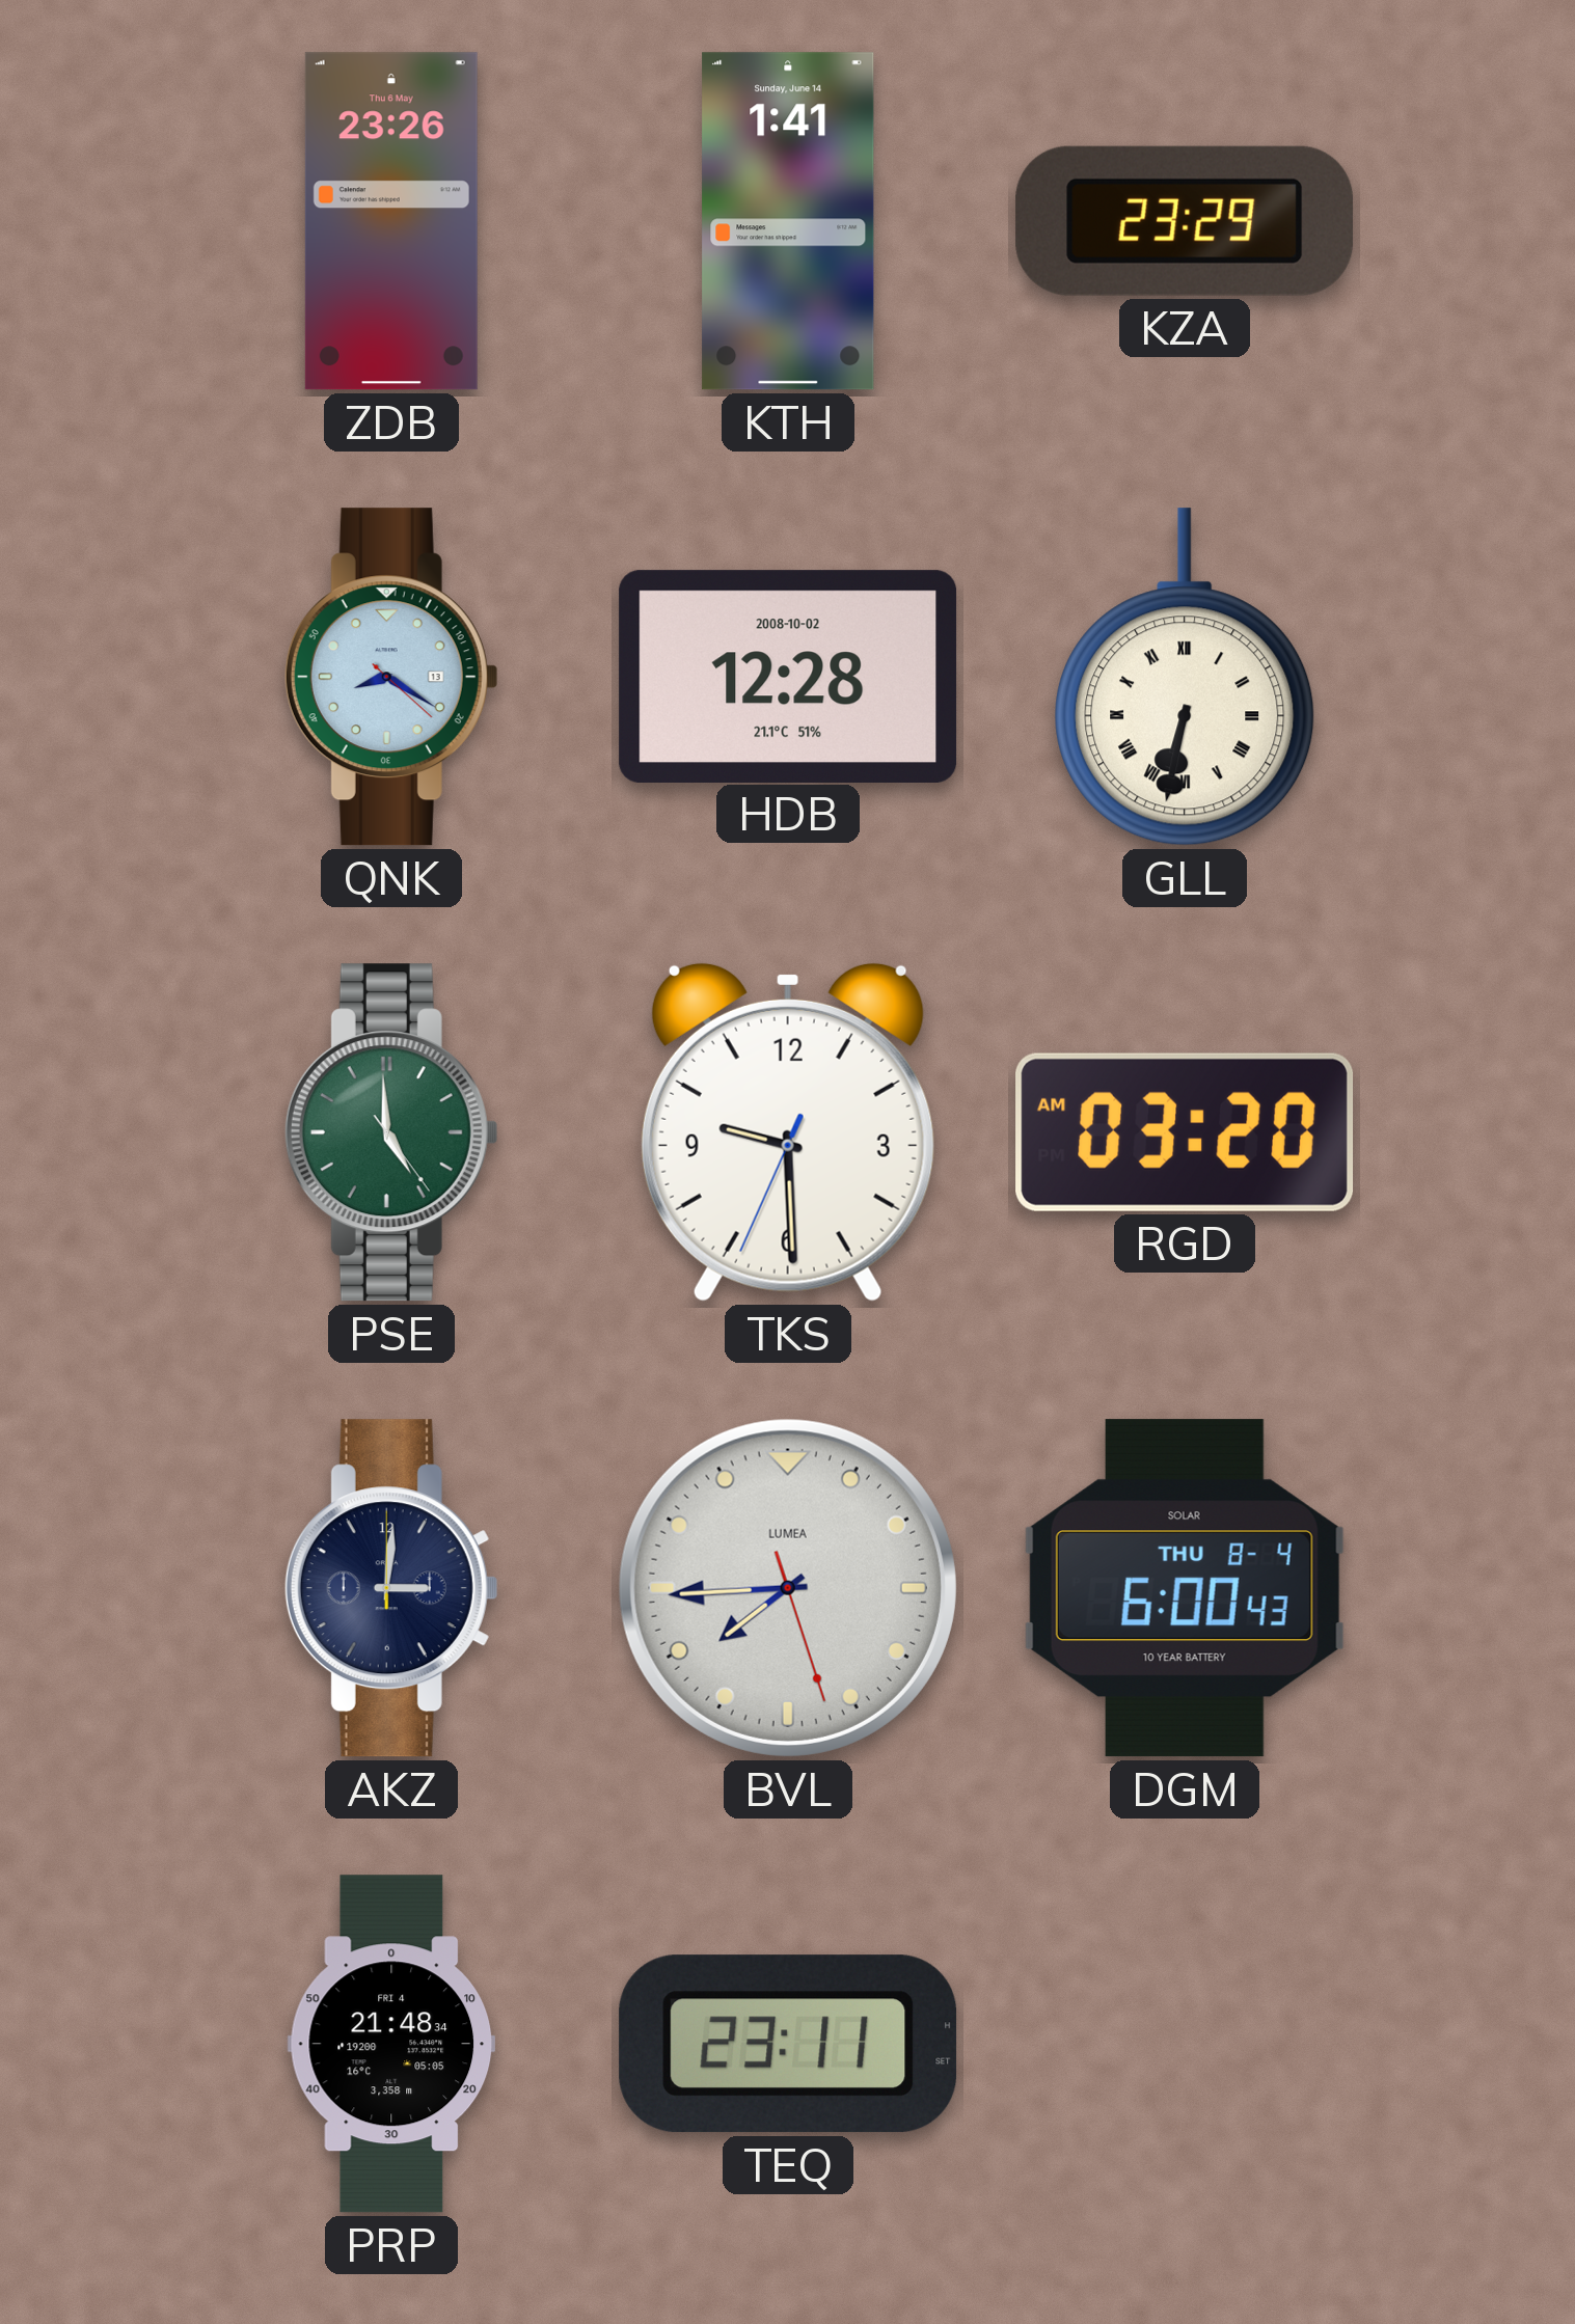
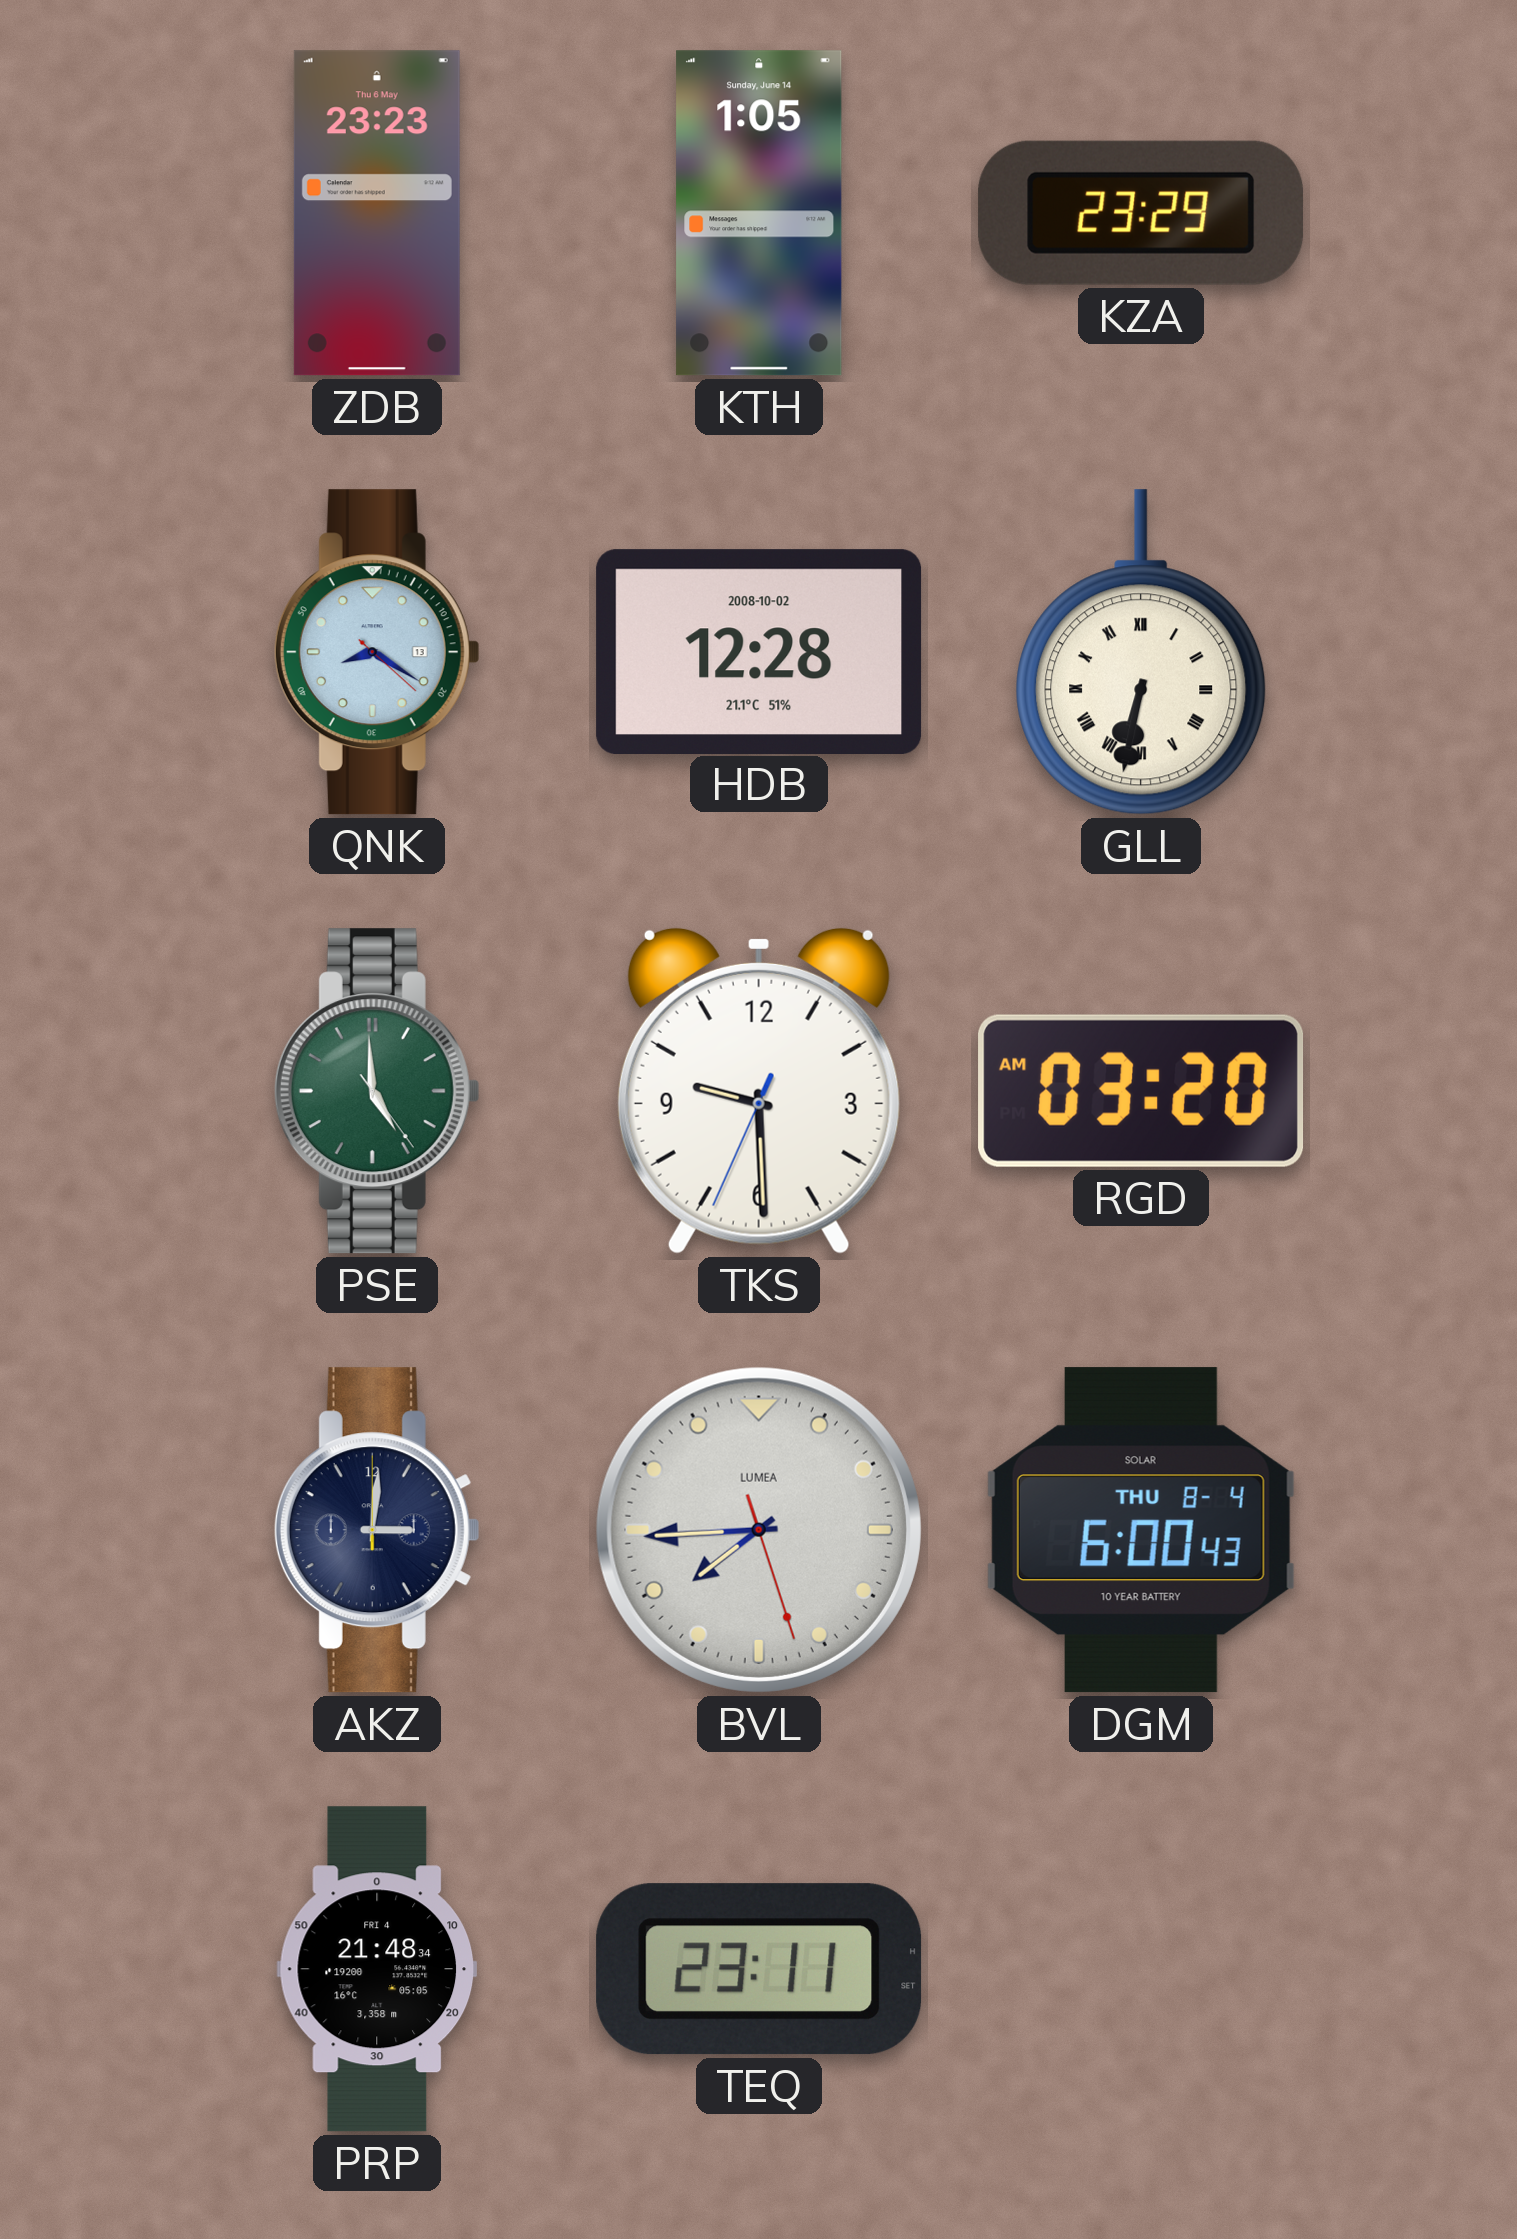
ZDB: 23:26 -> 23:23
KTH: 1:41 -> 1:05
